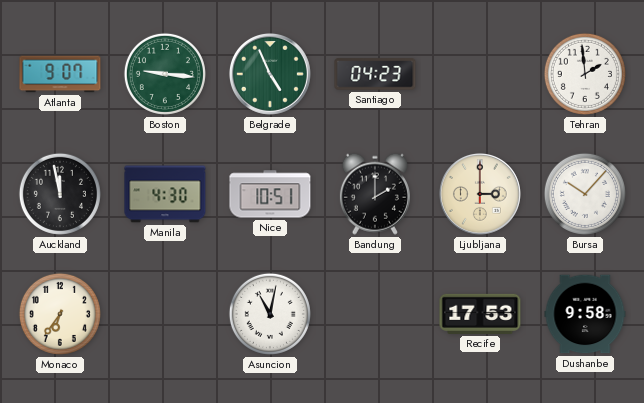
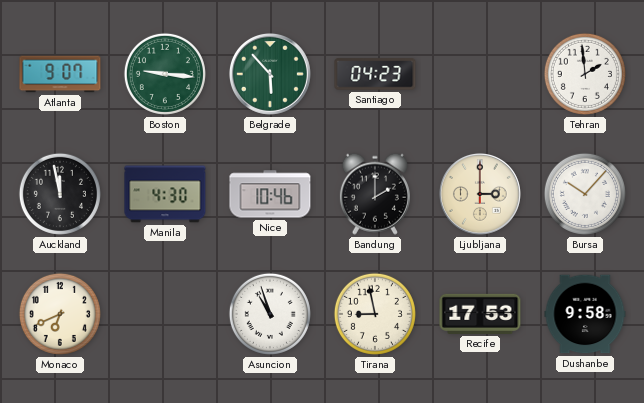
Belgrade: 4:56 -> 5:53
Nice: 10:51 -> 10:46
Monaco: 6:36 -> 6:41
Asuncion: 11:02 -> 10:57
Tirana: none -> 8:58
